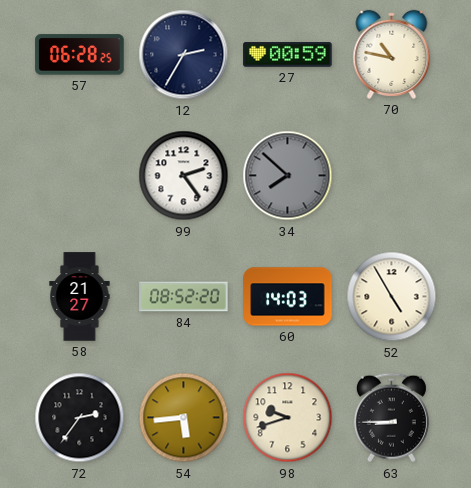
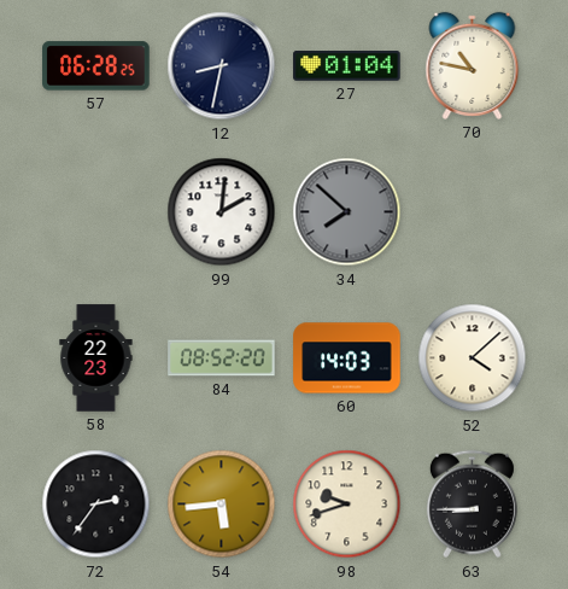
12: 2:35 -> 8:32
27: 00:59 -> 01:04
99: 2:24 -> 2:01
58: 21:27 -> 22:23
52: 4:55 -> 4:08
